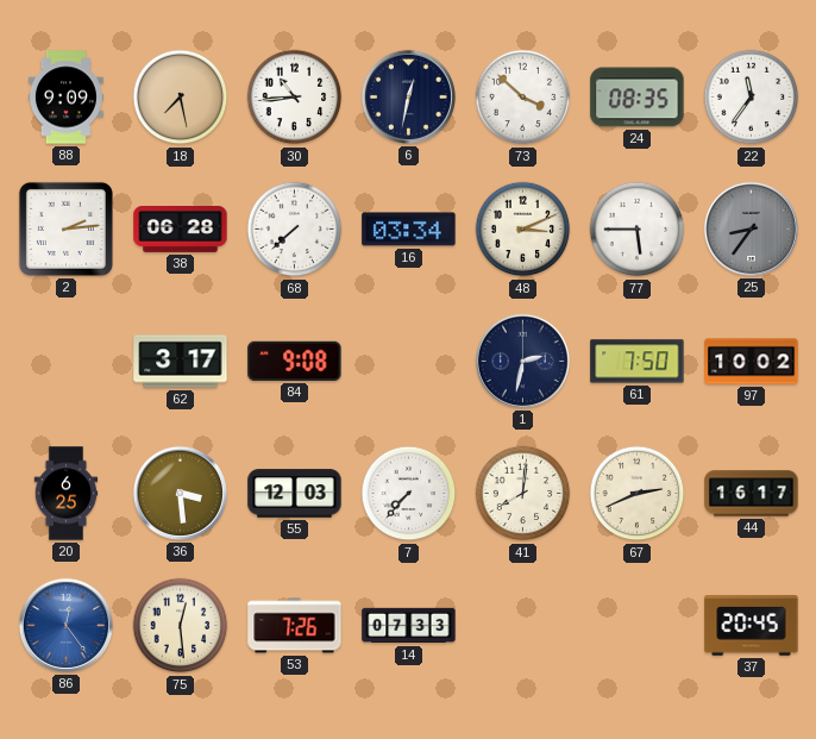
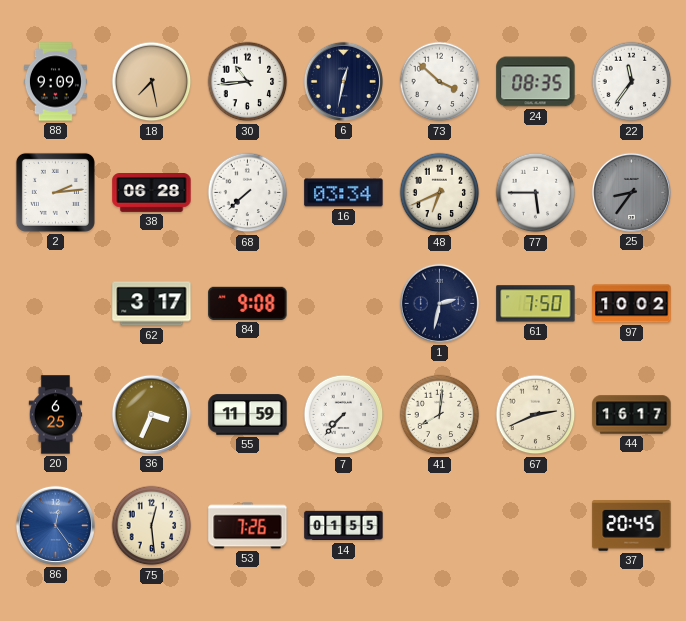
48: 3:11 -> 6:41
36: 3:29 -> 3:34
55: 12:03 -> 11:59
14: 07:33 -> 01:55
